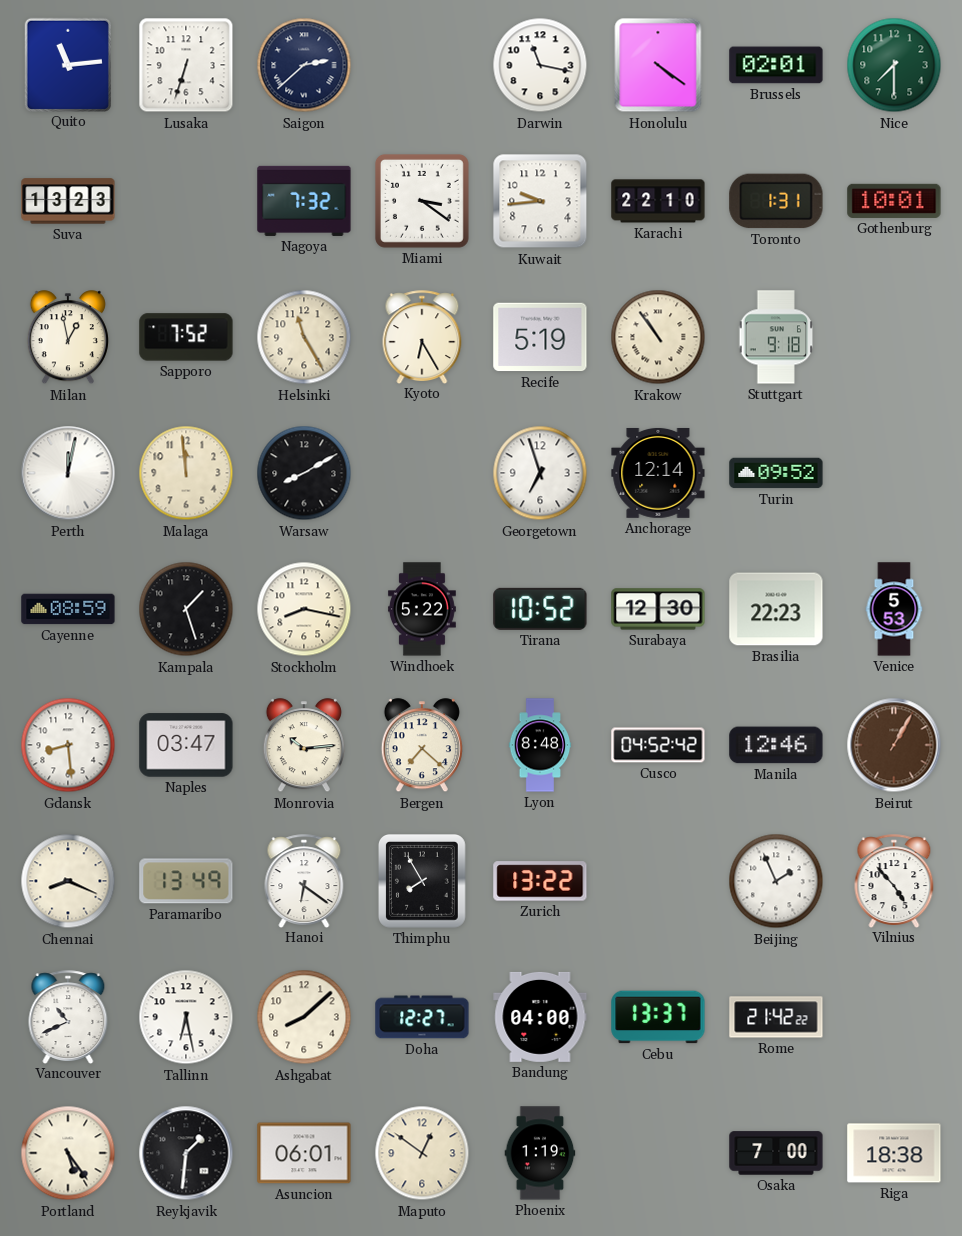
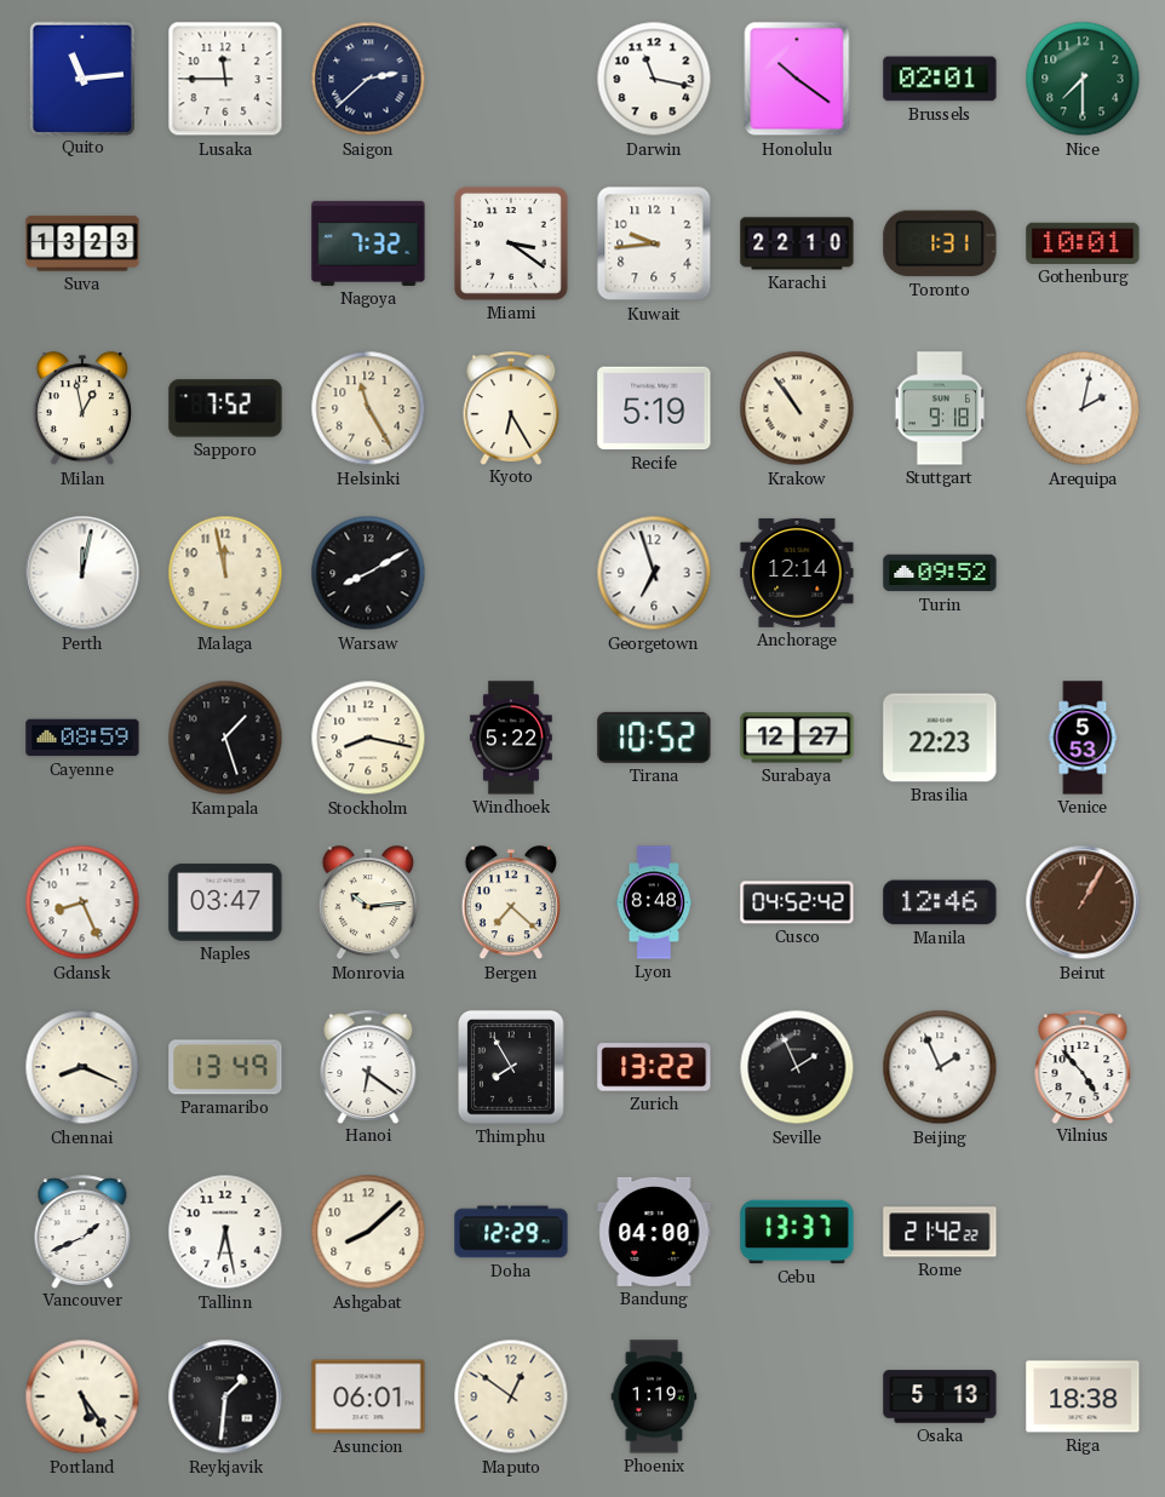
Lusaka: 6:33 -> 11:45
Honolulu: 4:21 -> 10:21
Arequipa: none -> 2:02
Malaga: 11:59 -> 11:58
Surabaya: 12:30 -> 12:27
Gdansk: 8:29 -> 8:26
Seville: none -> 1:56
Vancouver: 10:41 -> 1:41
Doha: 12:27 -> 12:29
Osaka: 7:00 -> 5:13
